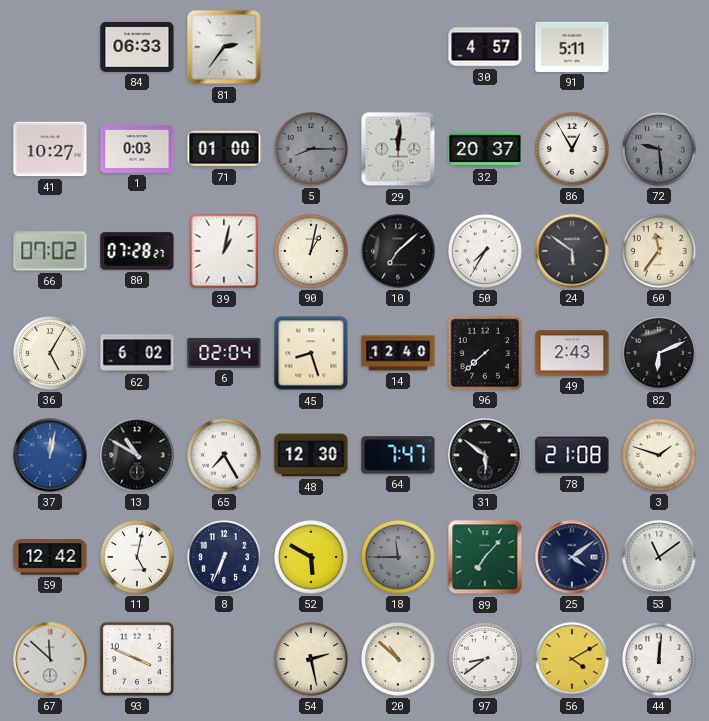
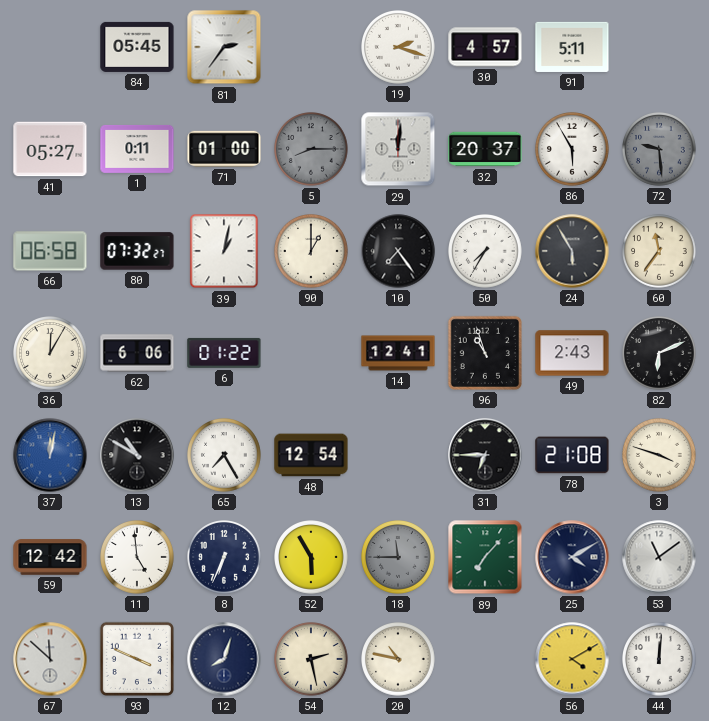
84: 06:33 -> 05:45
19: none -> 2:18
41: 10:27 -> 05:27
1: 0:03 -> 0:11
86: 12:55 -> 5:55
66: 07:02 -> 06:58
80: 07:28 -> 07:32
90: 1:02 -> 1:00
10: 7:08 -> 7:24
24: 5:51 -> 5:55
36: 5:05 -> 12:05
62: 6:02 -> 6:06
6: 02:04 -> 01:22
45: 8:27 -> none
14: 12:40 -> 12:41
96: 7:38 -> 10:57
48: 12:30 -> 12:54
64: 7:47 -> none
31: 5:51 -> 6:45
3: 1:48 -> 3:48
11: 5:02 -> 4:59
52: 5:50 -> 5:55
25: 4:09 -> 4:10
12: none -> 8:03
20: 10:52 -> 10:47
97: 8:39 -> none
